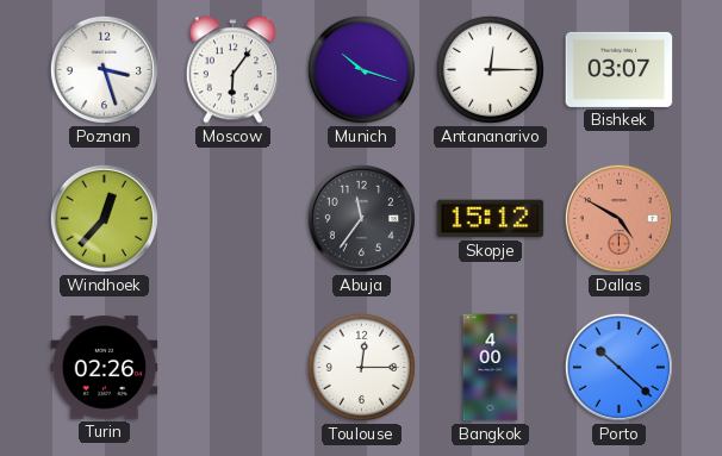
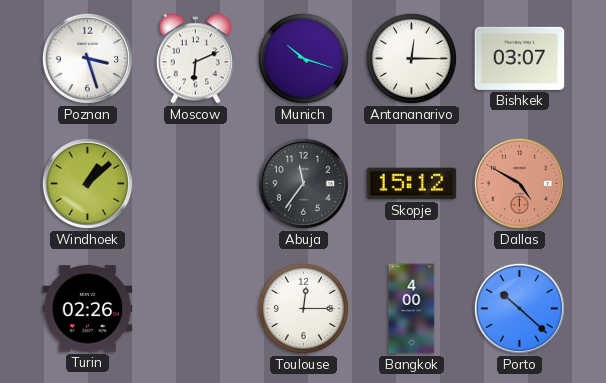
Moscow: 6:06 -> 6:11
Windhoek: 12:37 -> 1:08
